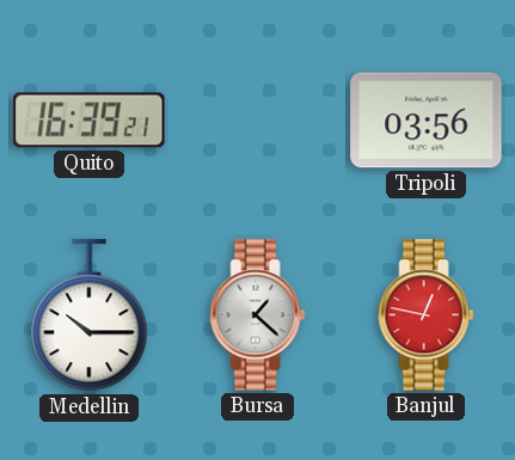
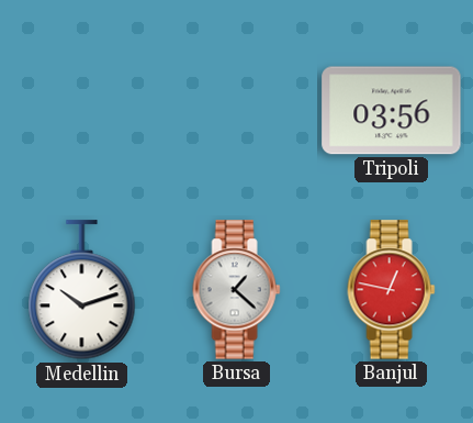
Quito: 16:39 -> none
Medellin: 10:15 -> 10:12
